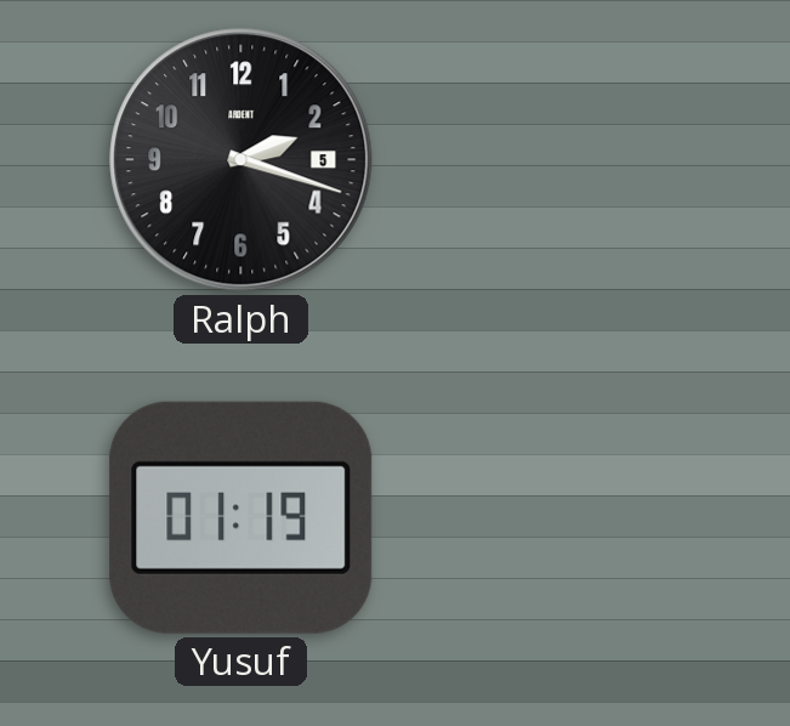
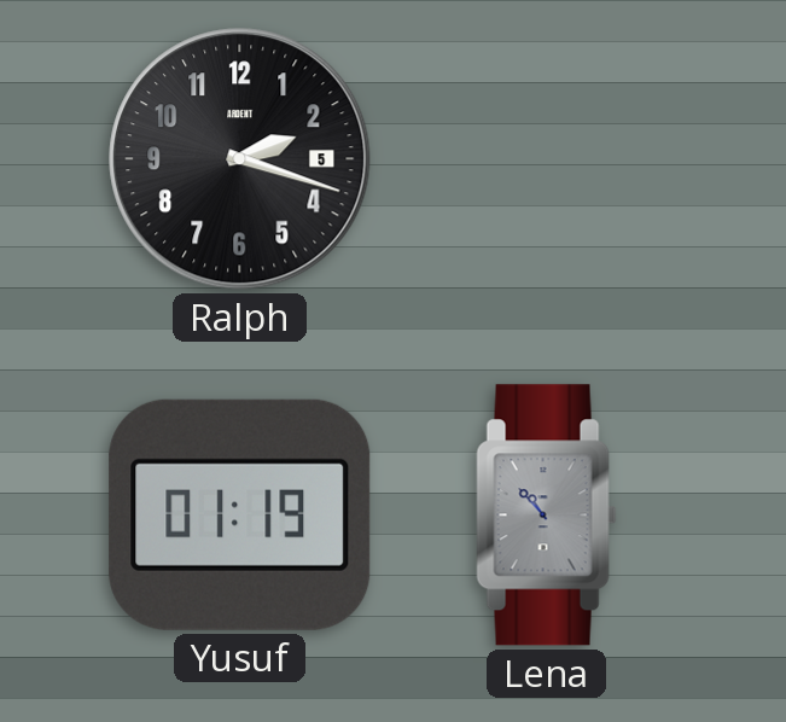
Lena: none -> 10:53
